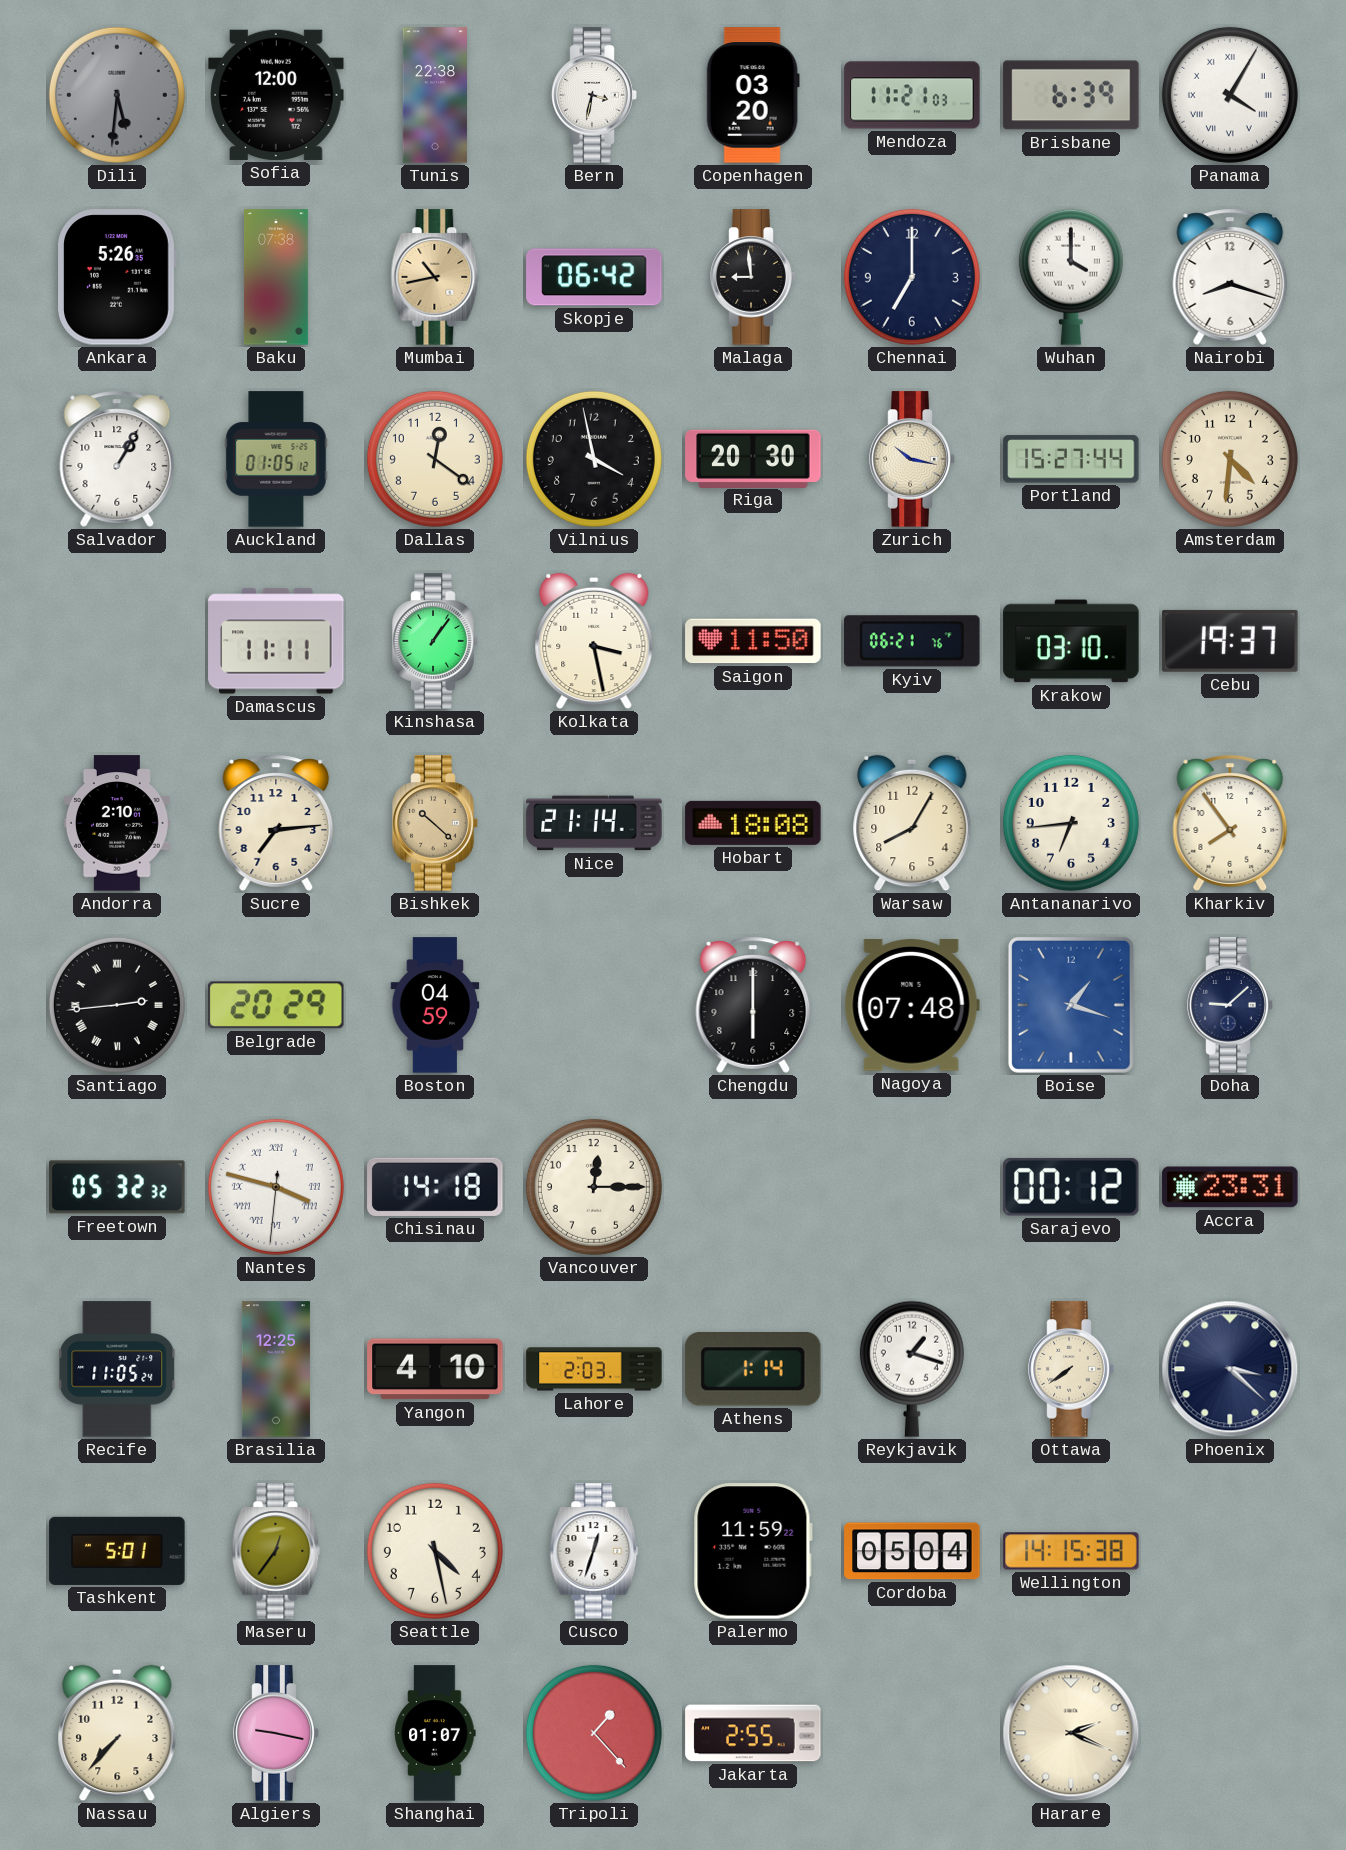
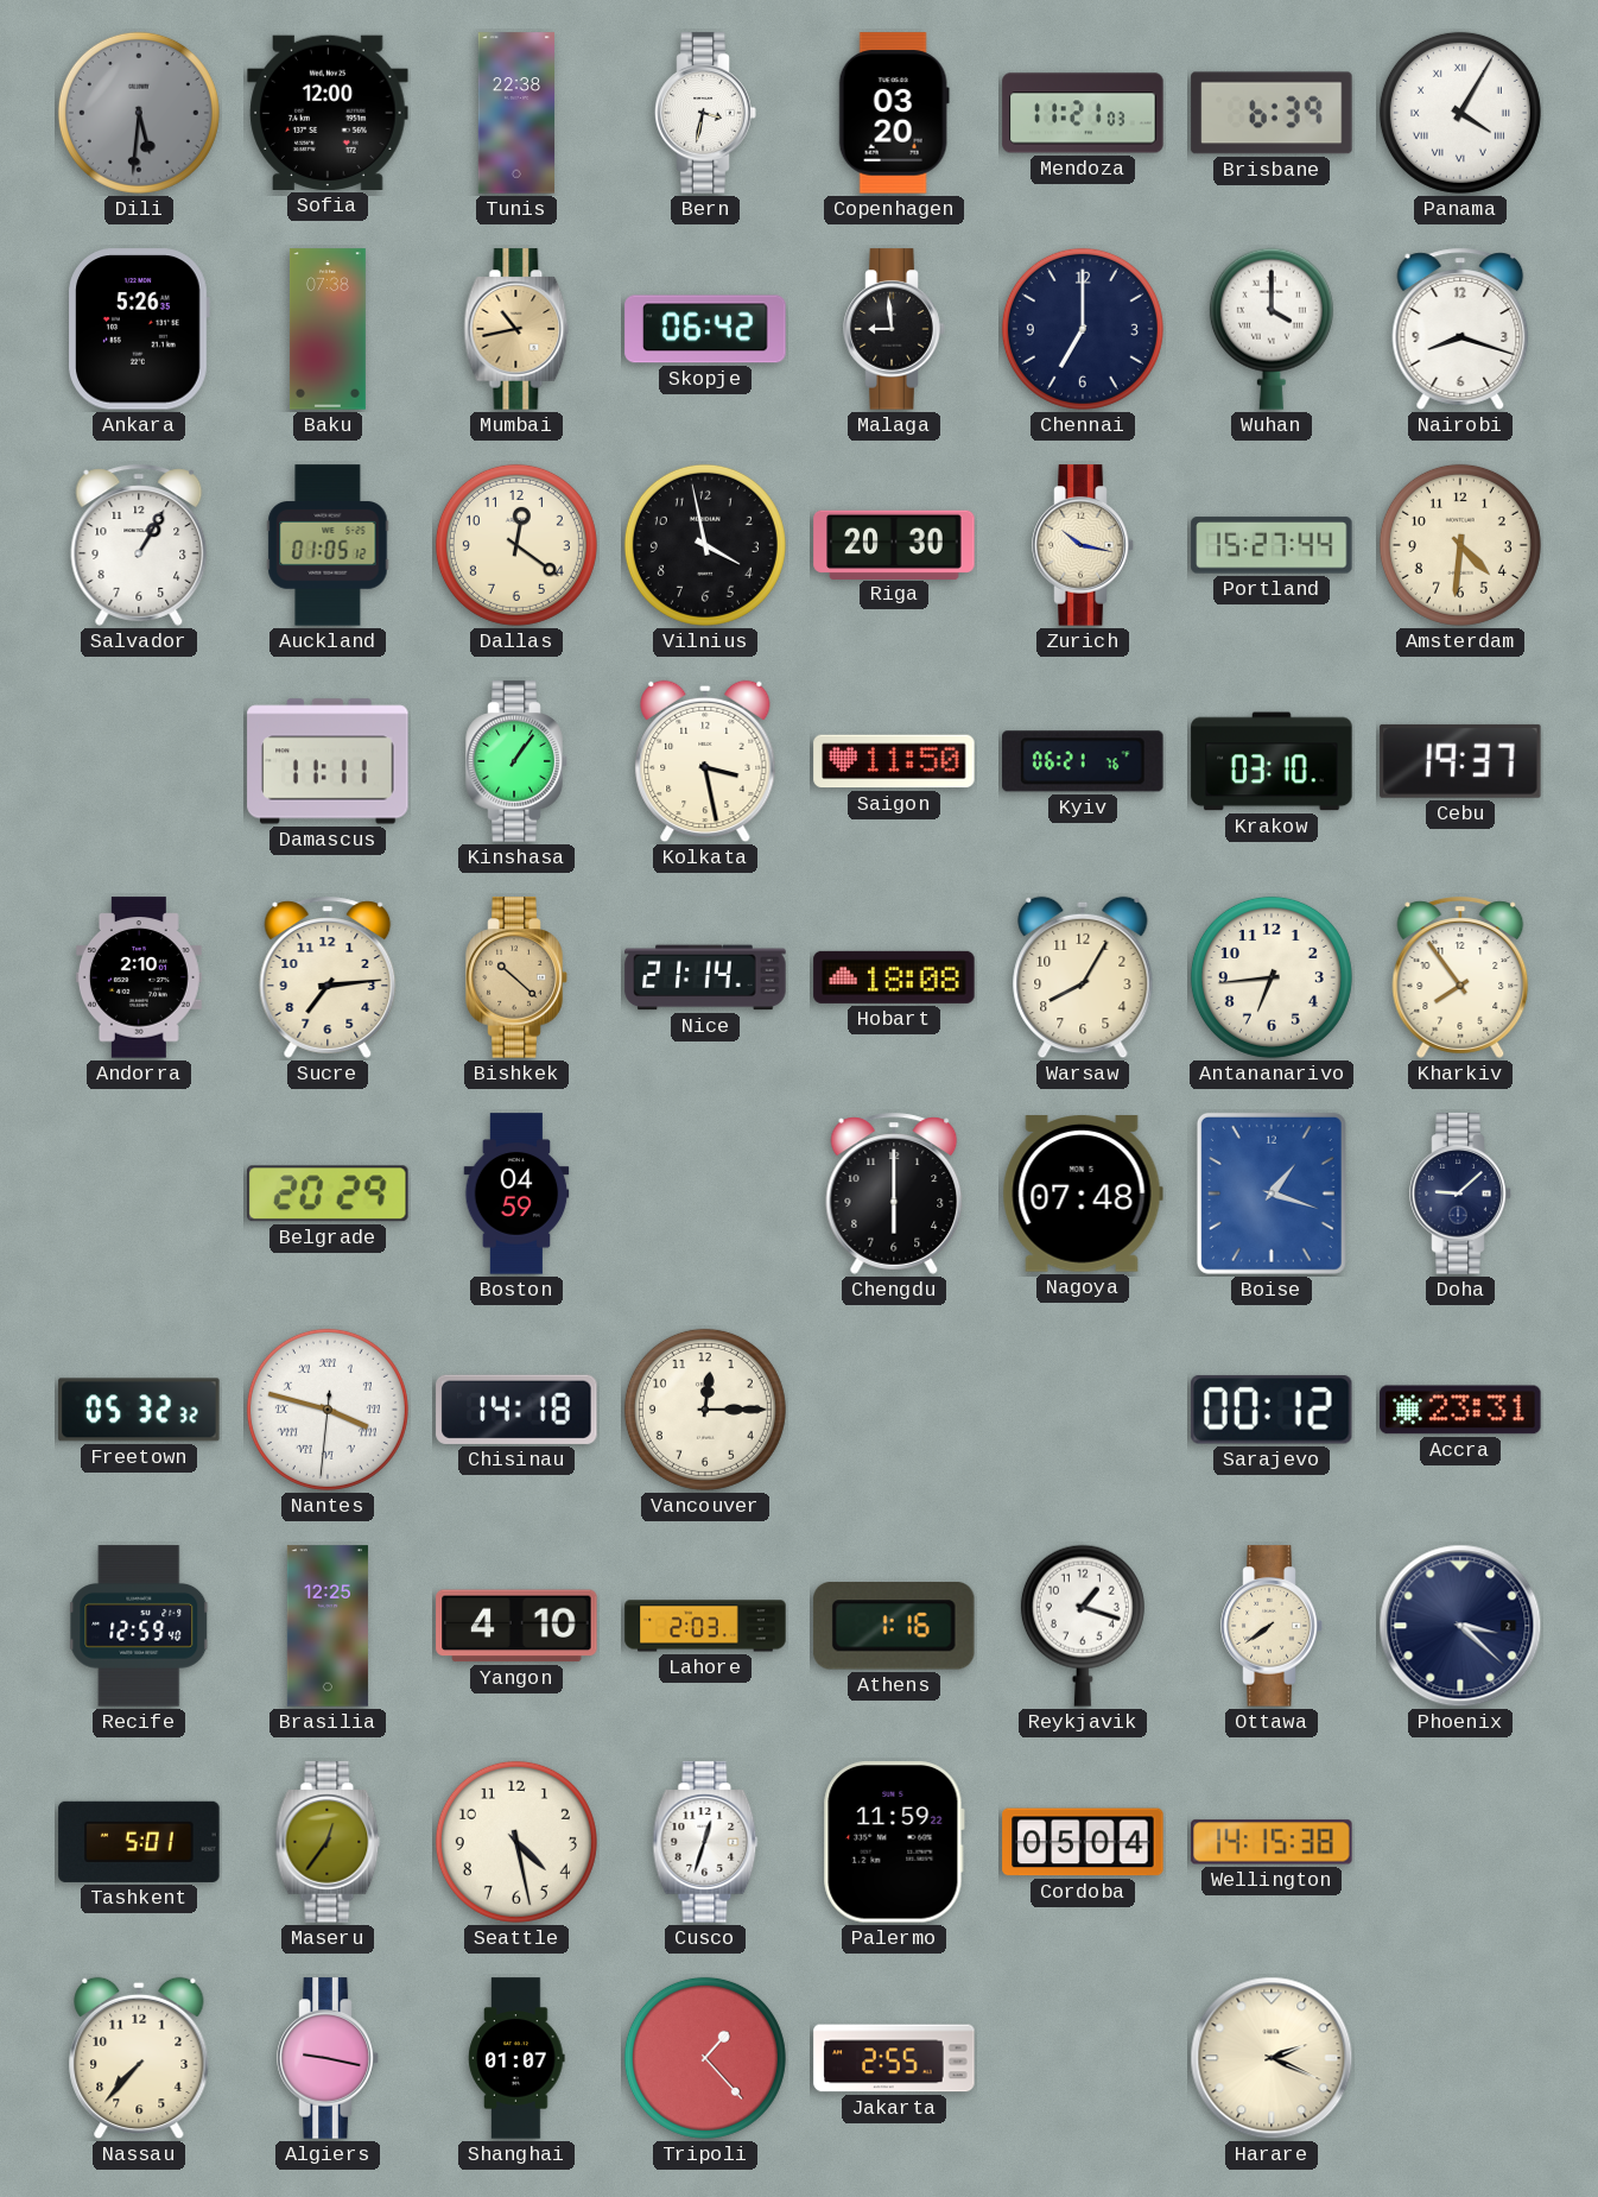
Santiago: 2:44 -> none
Recife: 11:05 -> 12:59
Athens: 1:14 -> 1:16
